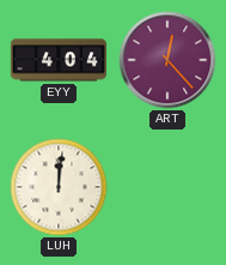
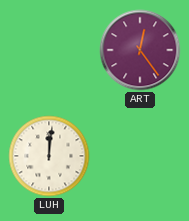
EYY: 4:04 -> none
ART: 12:23 -> 12:24
